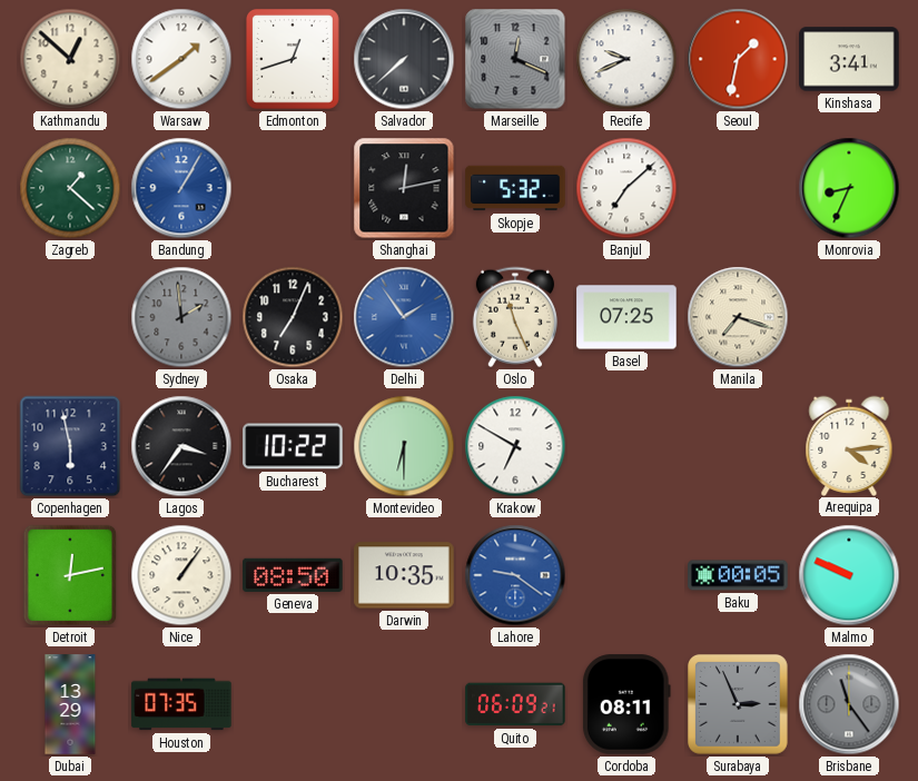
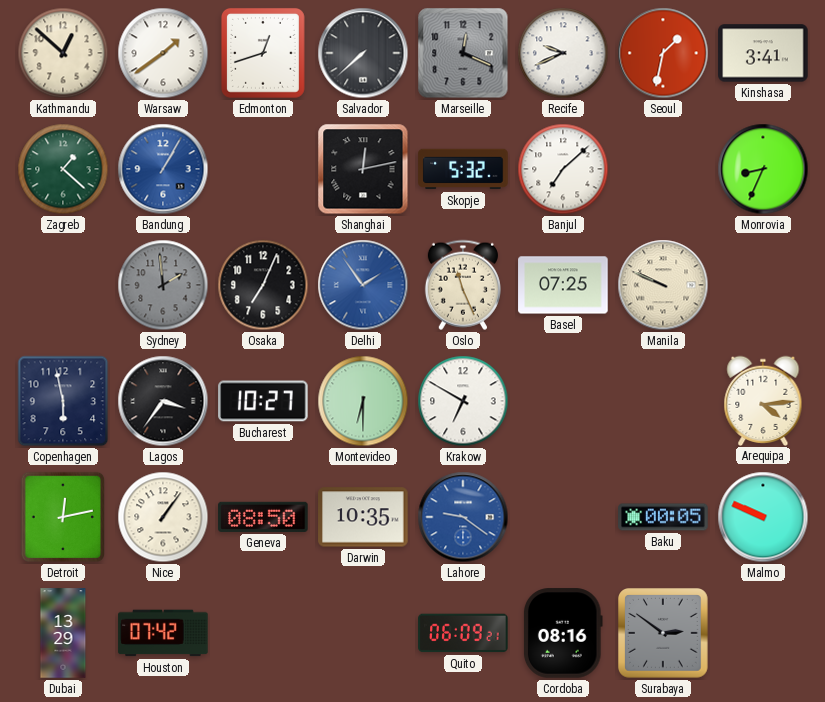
Manila: 7:18 -> 9:49
Bucharest: 10:22 -> 10:27
Houston: 07:35 -> 07:42
Cordoba: 08:11 -> 08:16
Surabaya: 2:56 -> 2:51
Brisbane: 11:24 -> none
